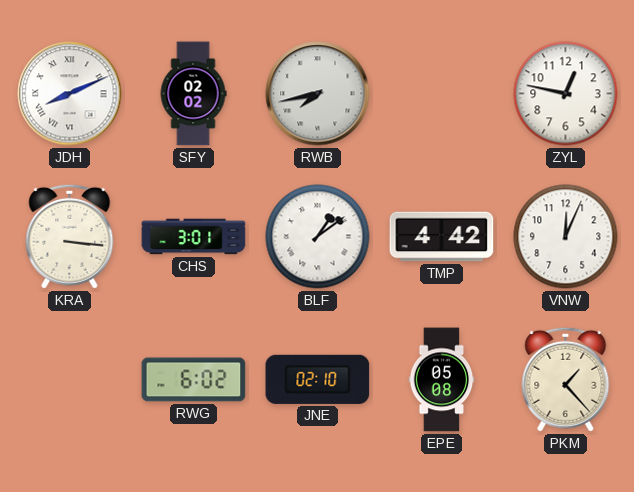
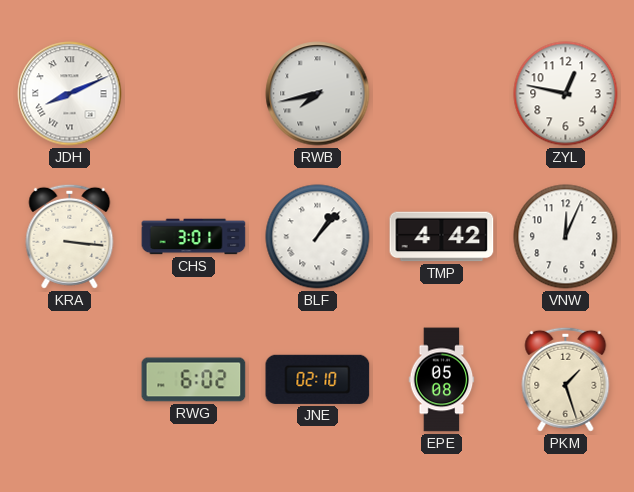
SFY: 02:02 -> none
BLF: 1:09 -> 1:07
PKM: 1:23 -> 1:27
